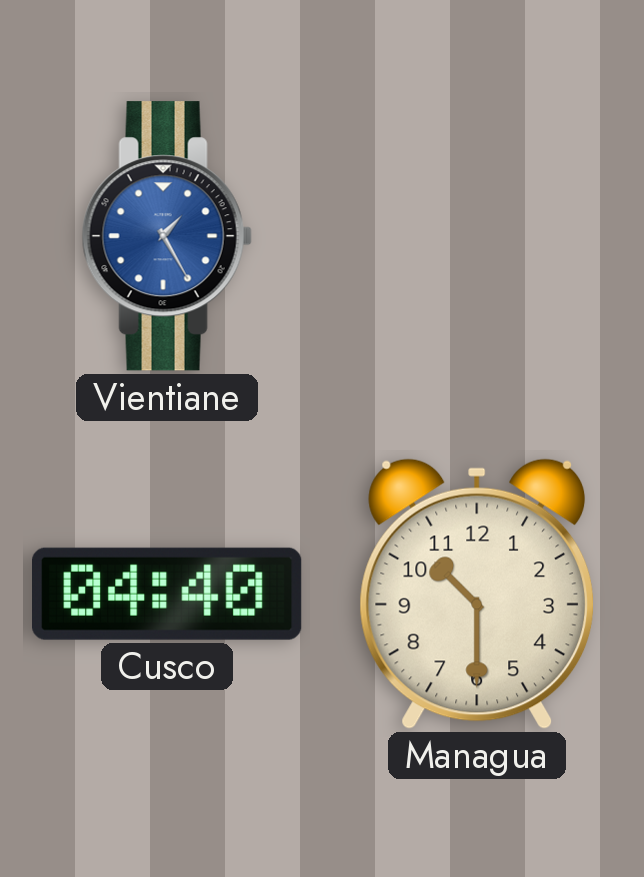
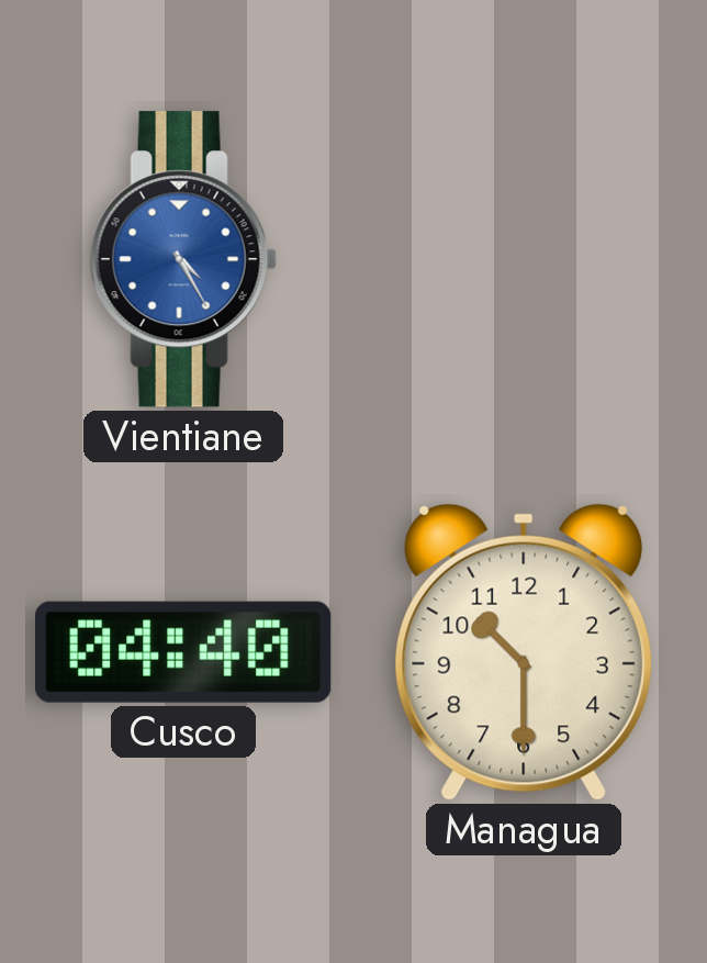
Vientiane: 1:25 -> 4:25
